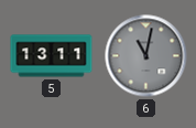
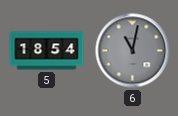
5: 13:11 -> 18:54
